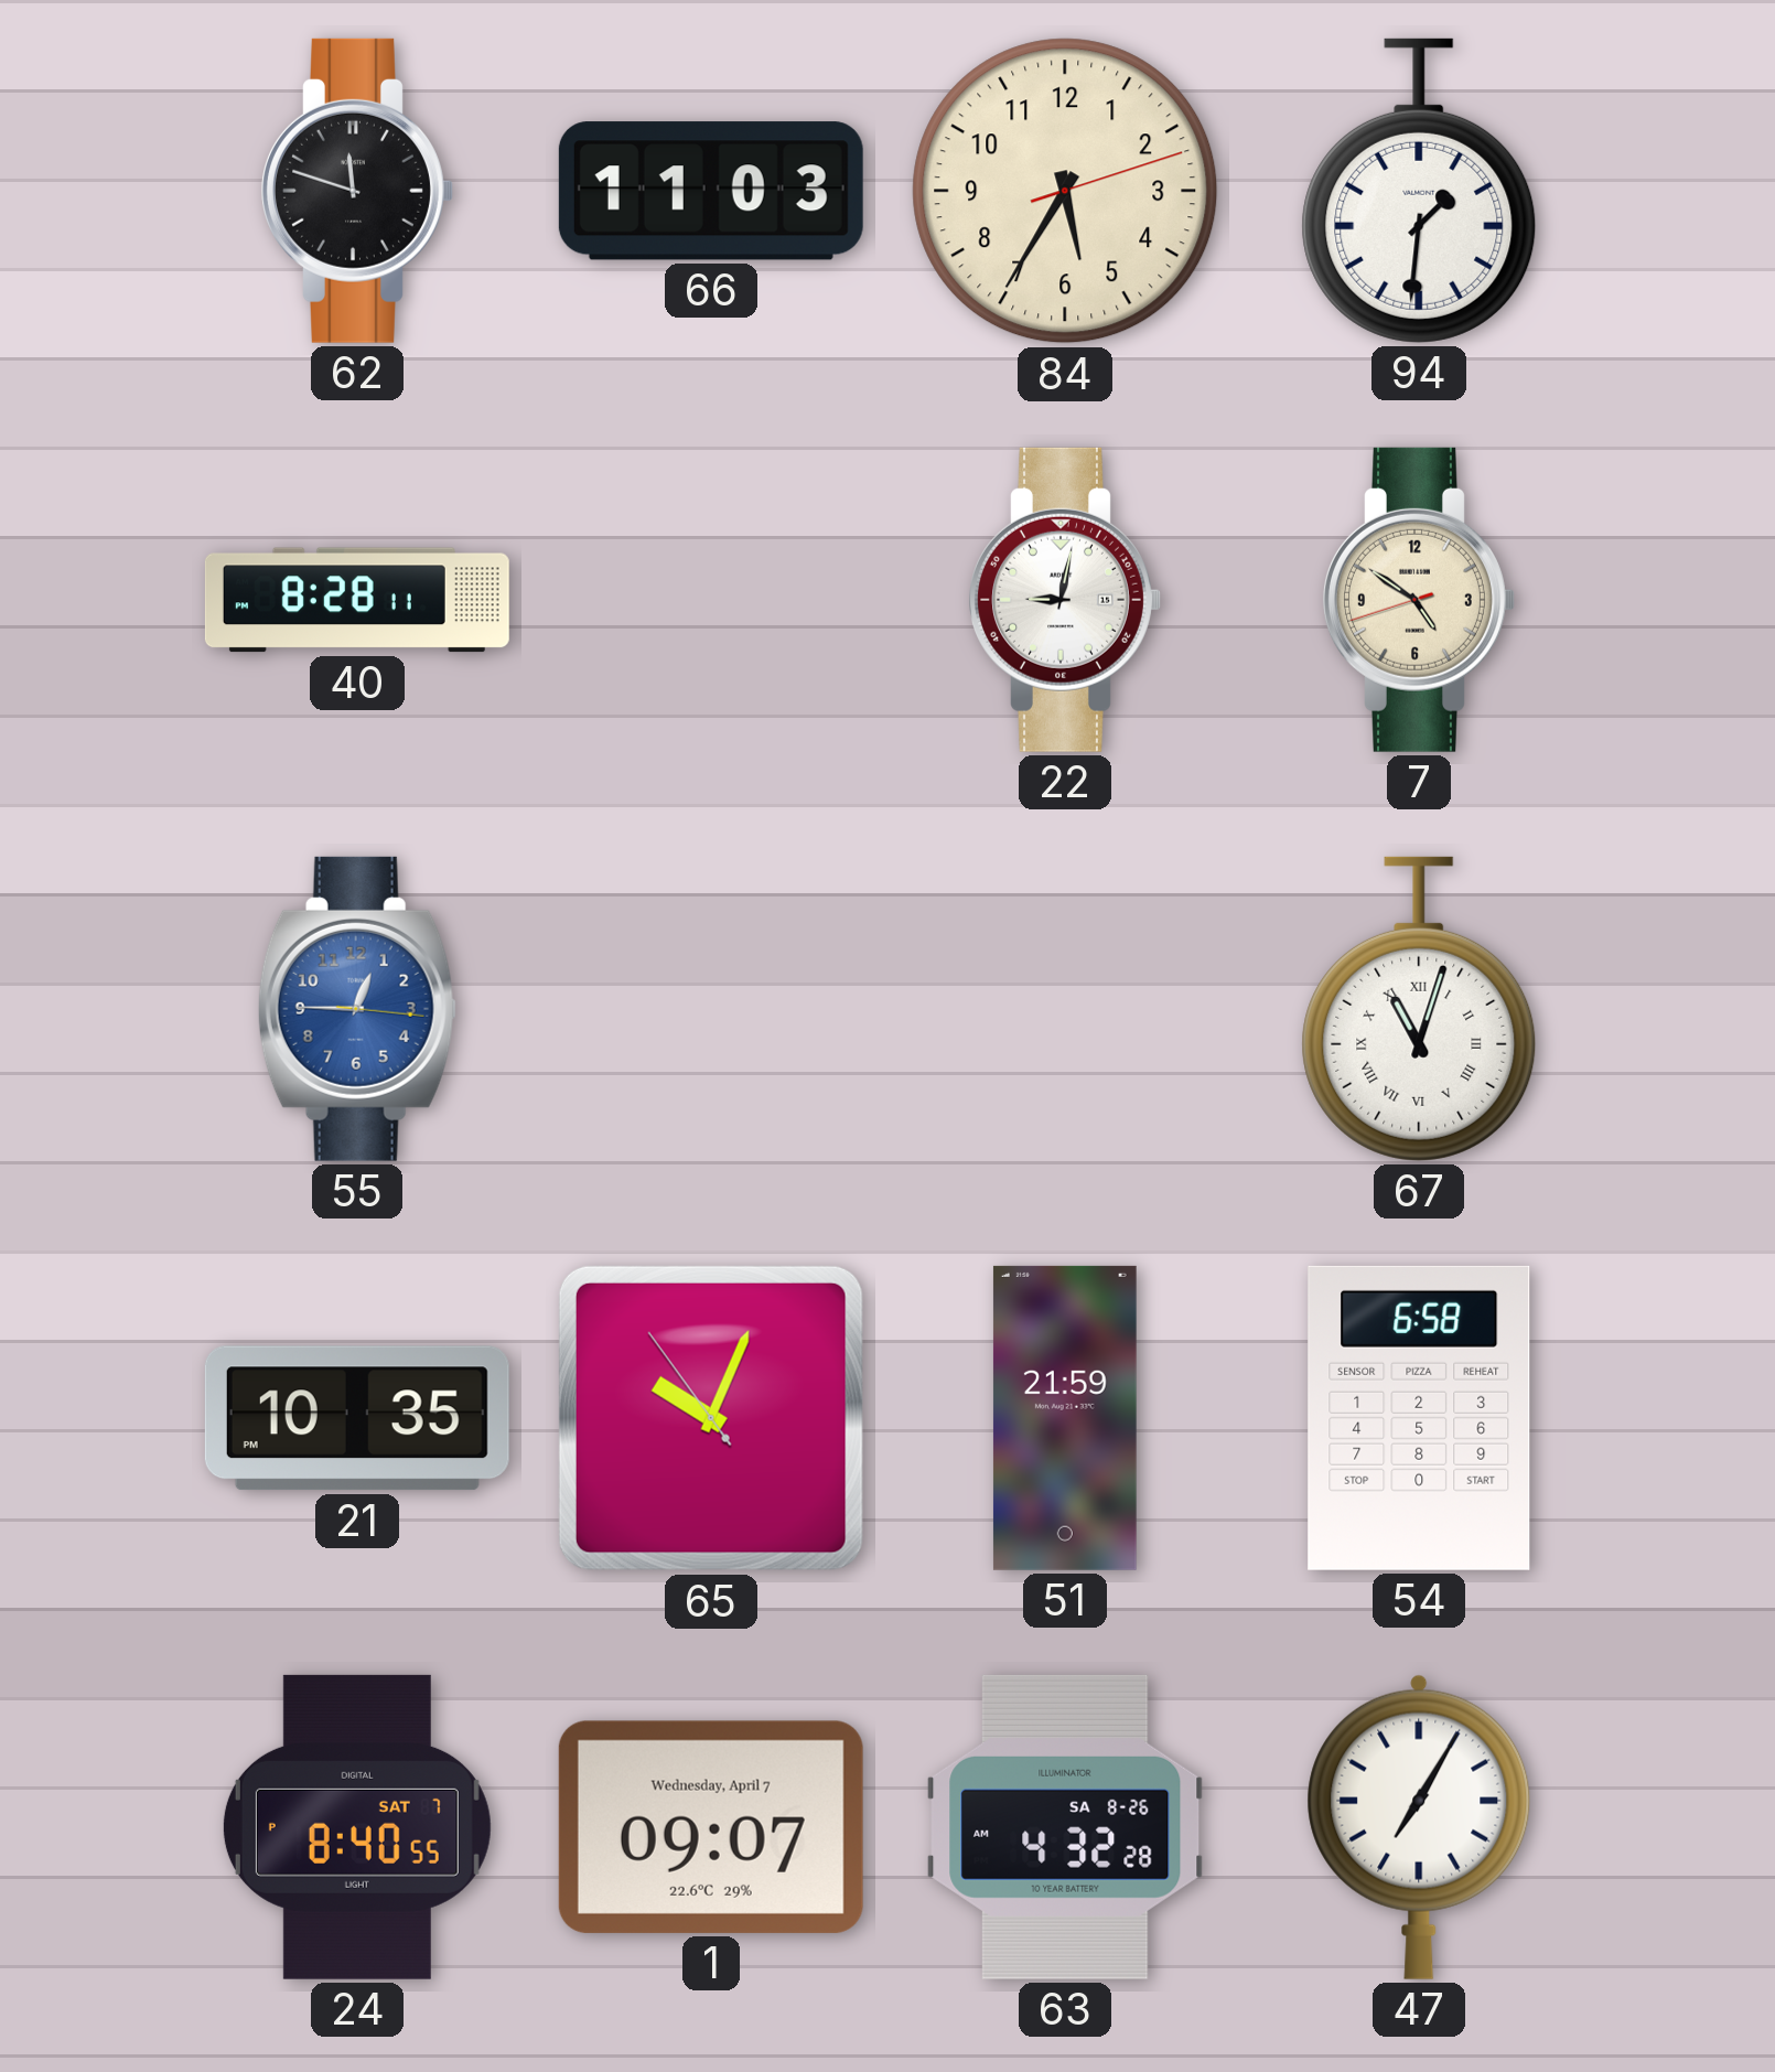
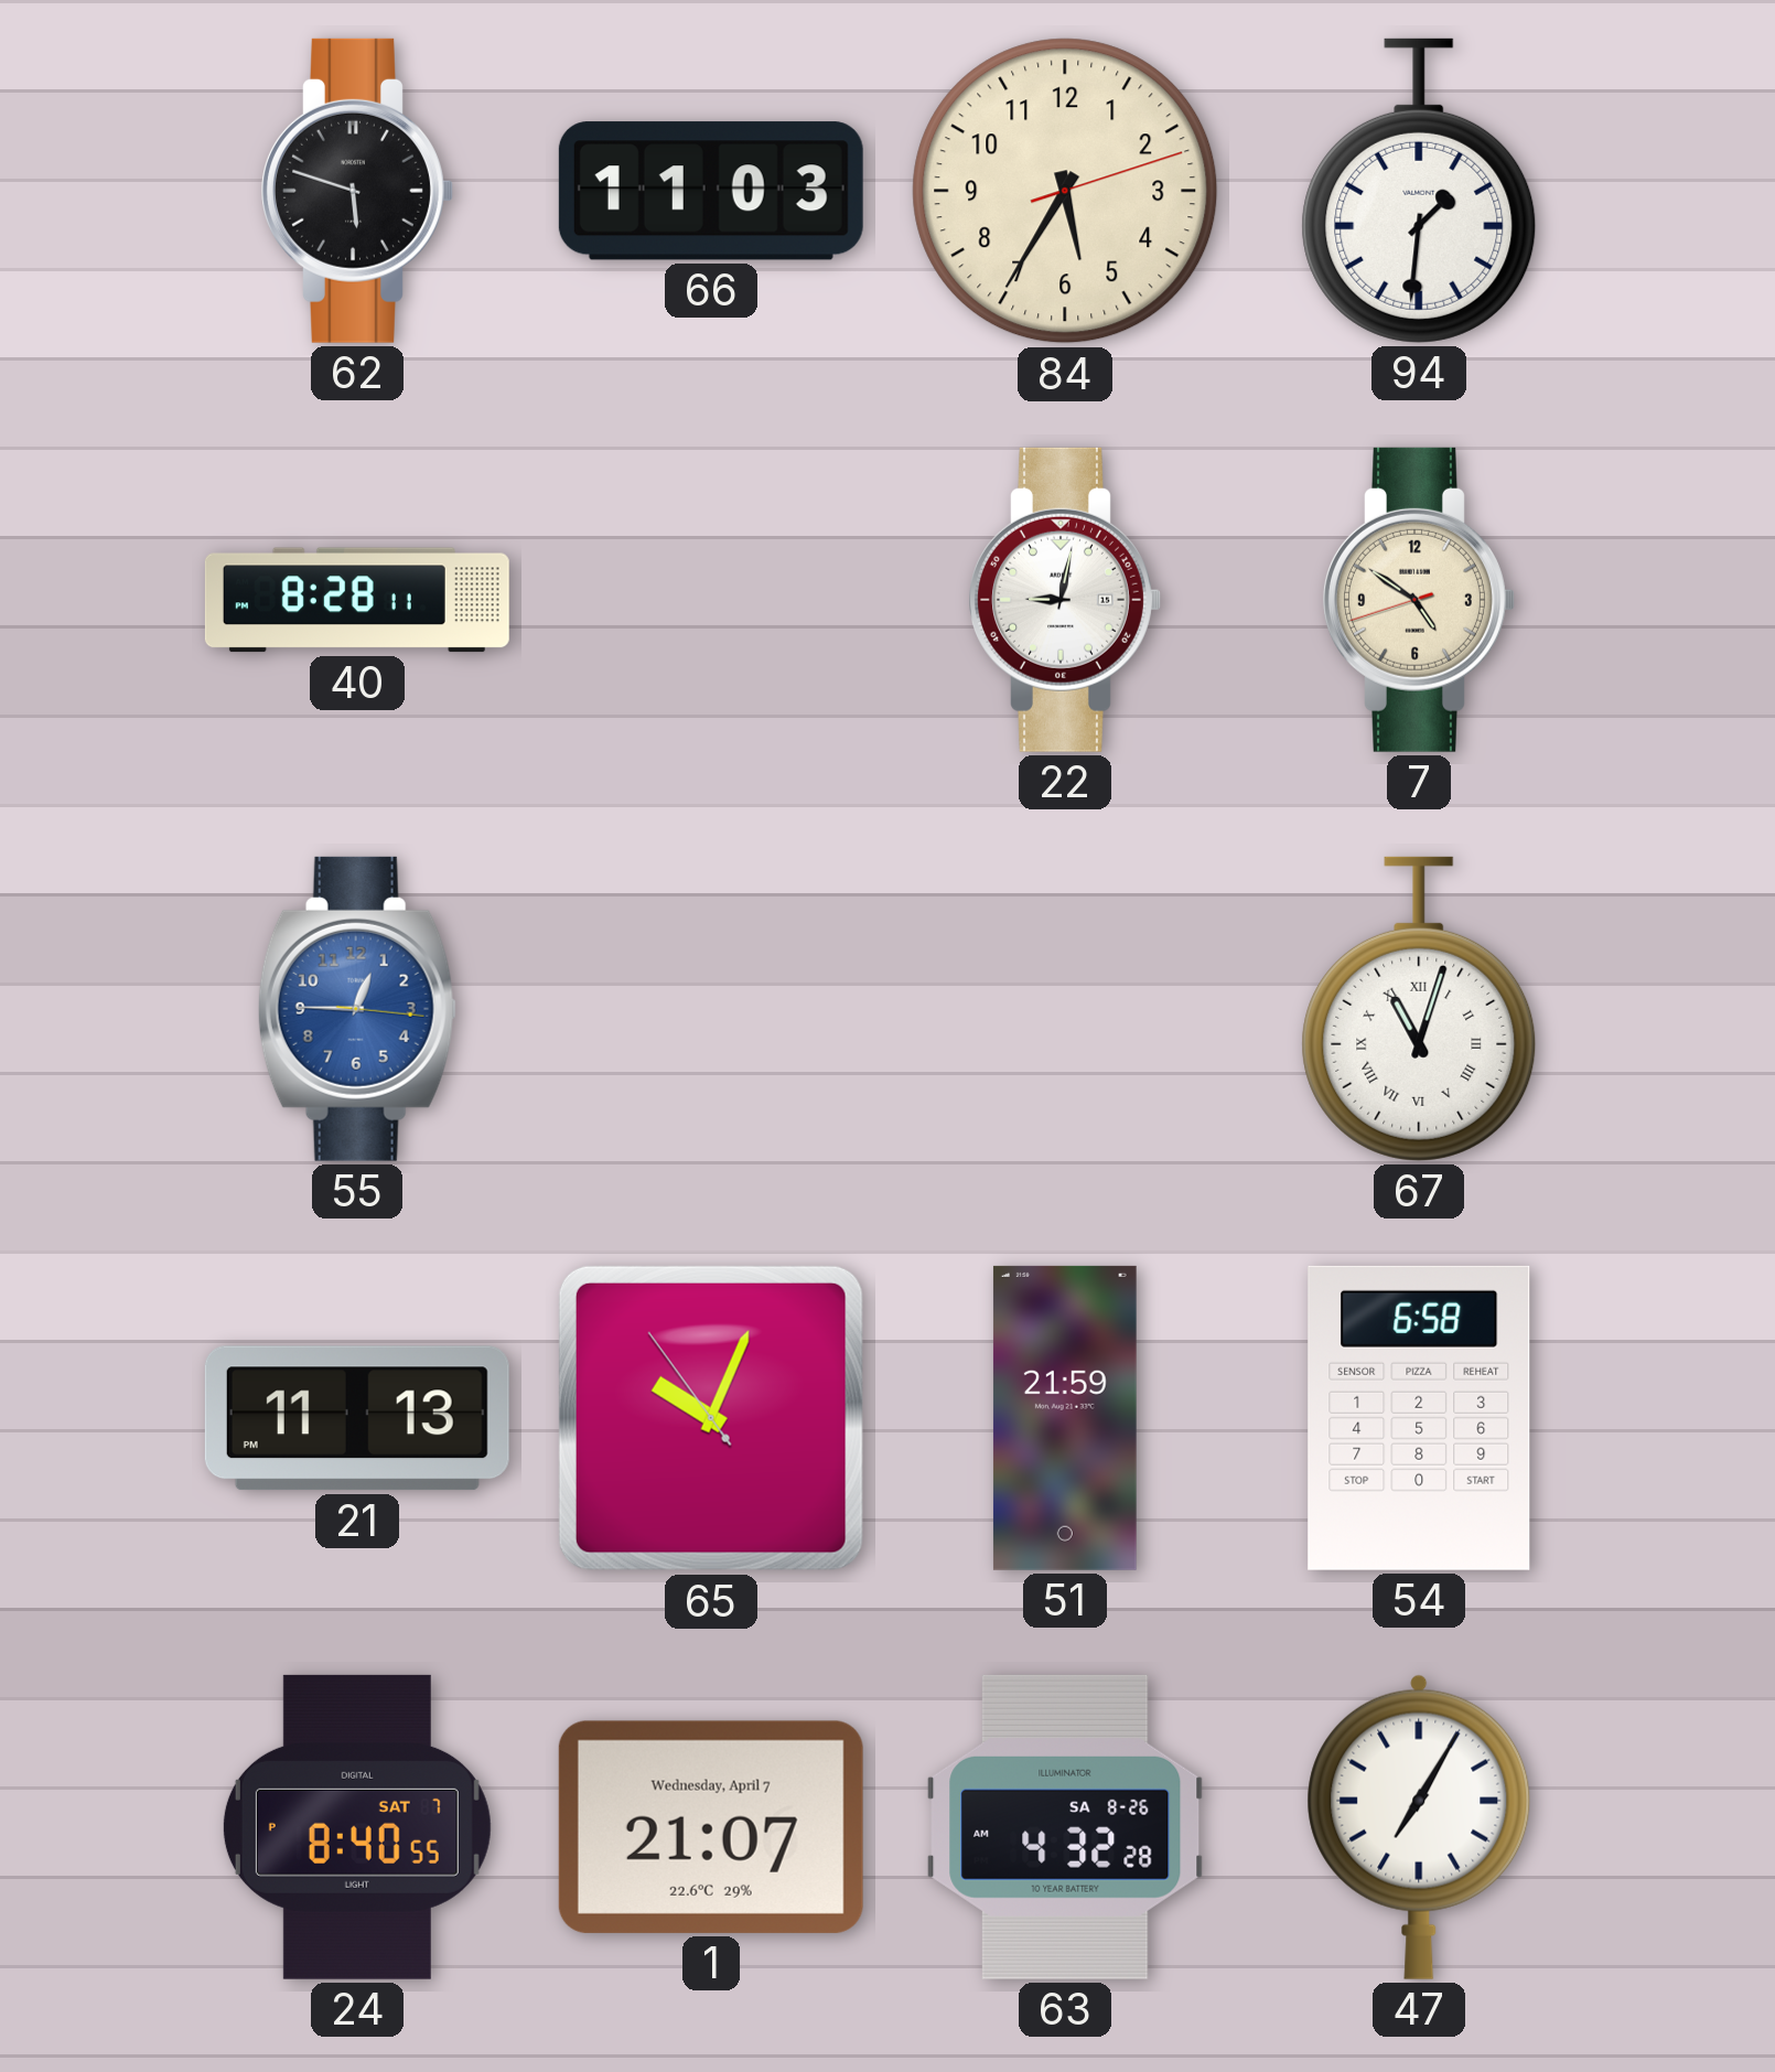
62: 11:48 -> 5:48
21: 10:35 -> 11:13
1: 09:07 -> 21:07
